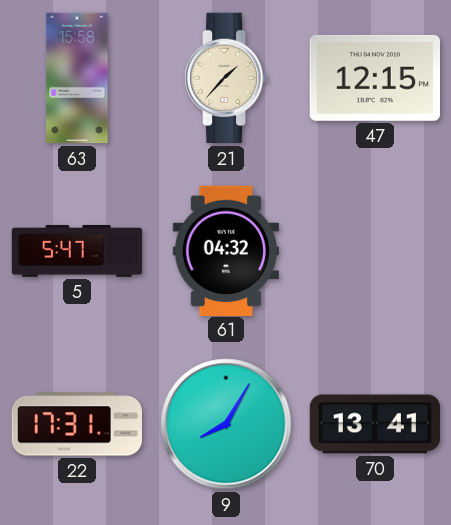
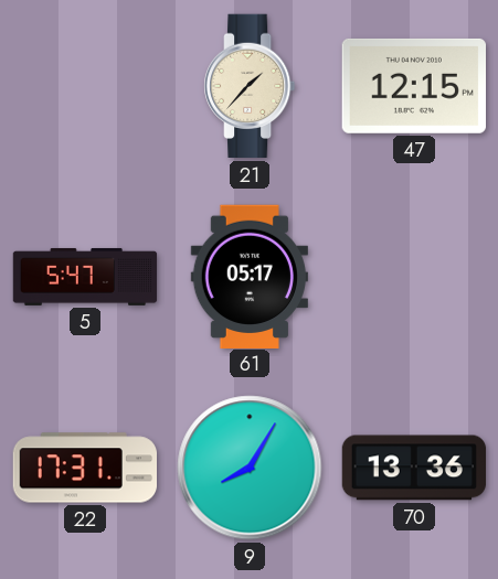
63: 15:58 -> none
61: 04:32 -> 05:17
70: 13:41 -> 13:36
